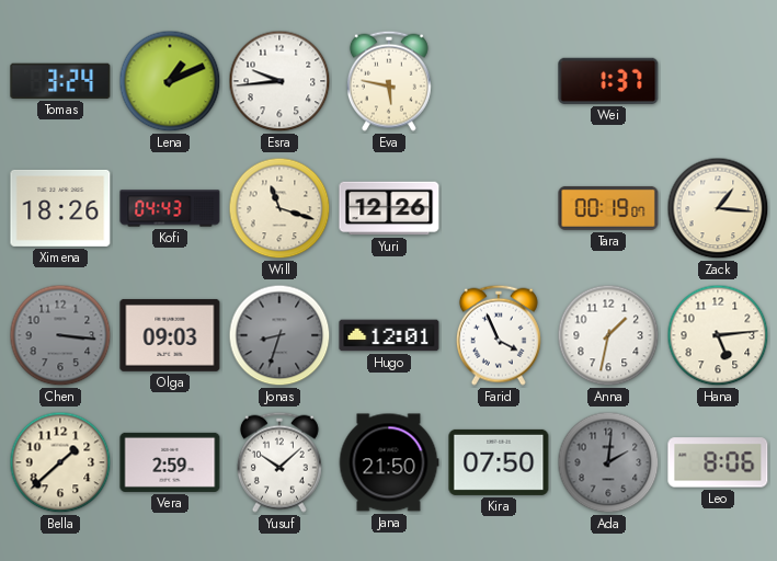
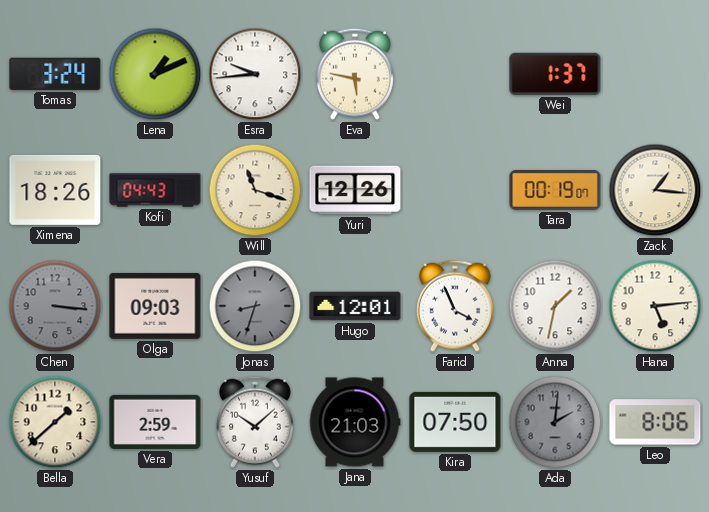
Jana: 21:50 -> 21:03
